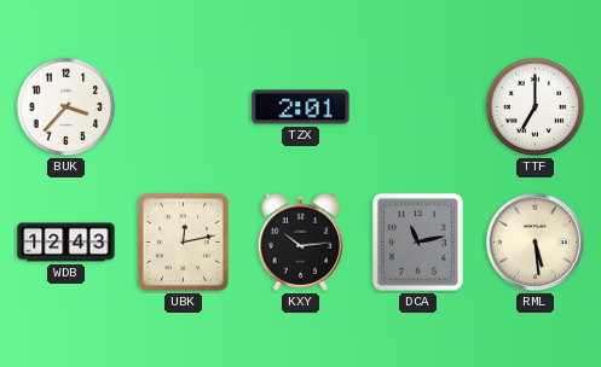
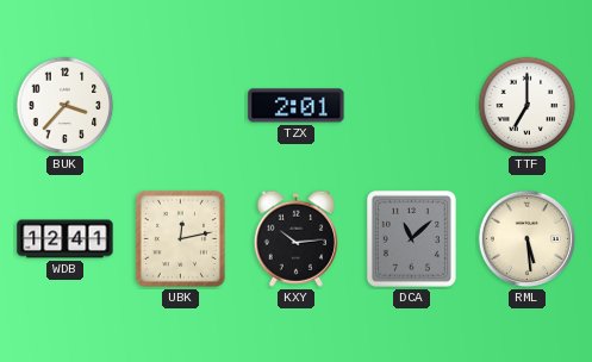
WDB: 12:43 -> 12:41
DCA: 11:13 -> 11:08
